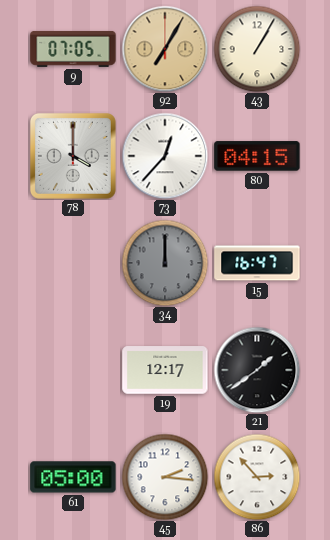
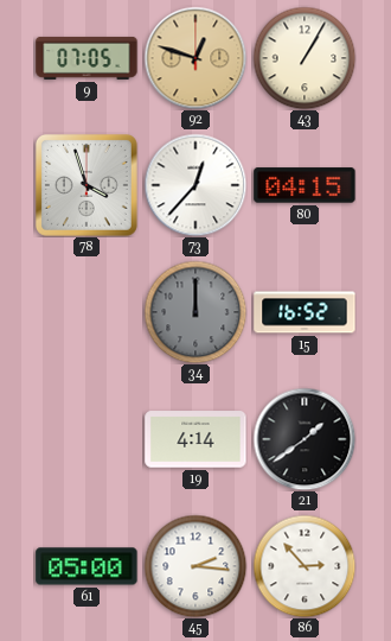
92: 7:05 -> 12:48
78: 4:00 -> 3:57
15: 16:47 -> 16:52
19: 12:17 -> 4:14
